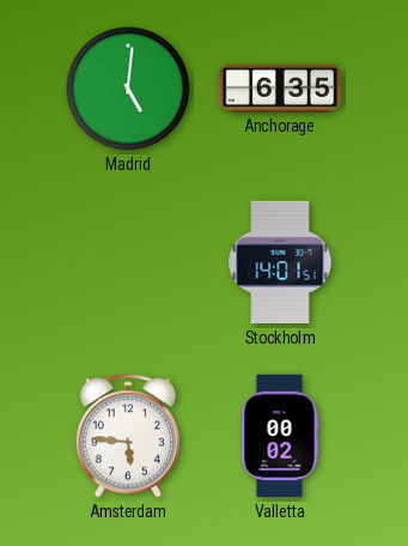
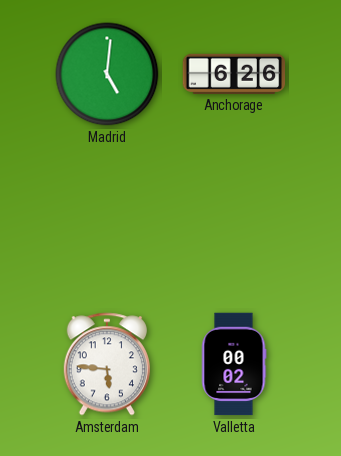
Anchorage: 6:35 -> 6:26
Stockholm: 14:01 -> none
